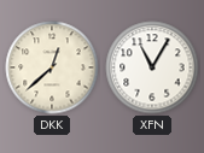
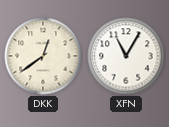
DKK: 12:38 -> 12:39
